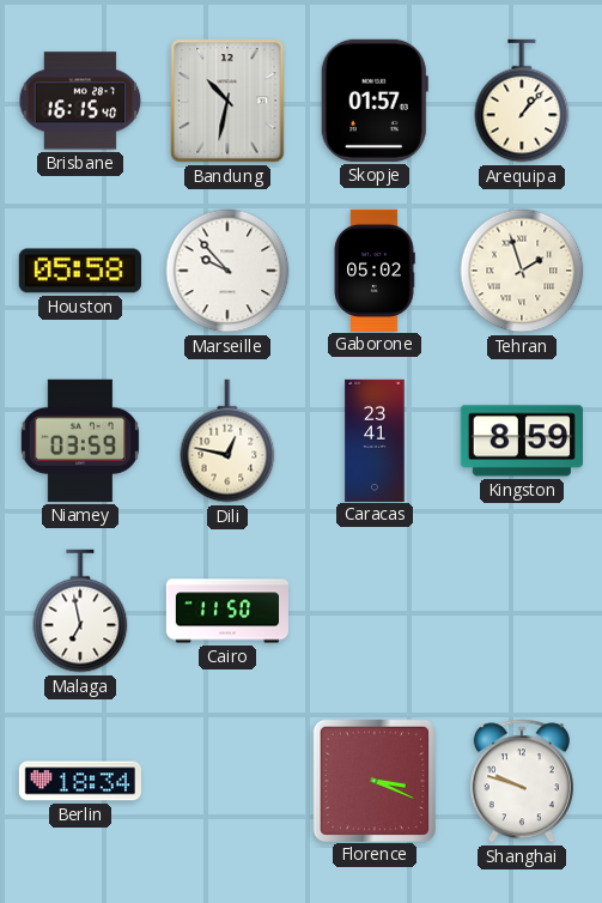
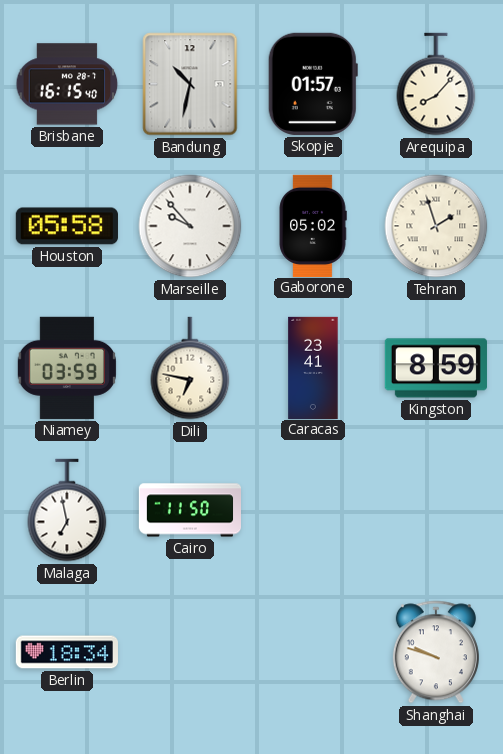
Arequipa: 1:07 -> 8:07
Dili: 12:47 -> 6:47
Florence: 3:19 -> none
